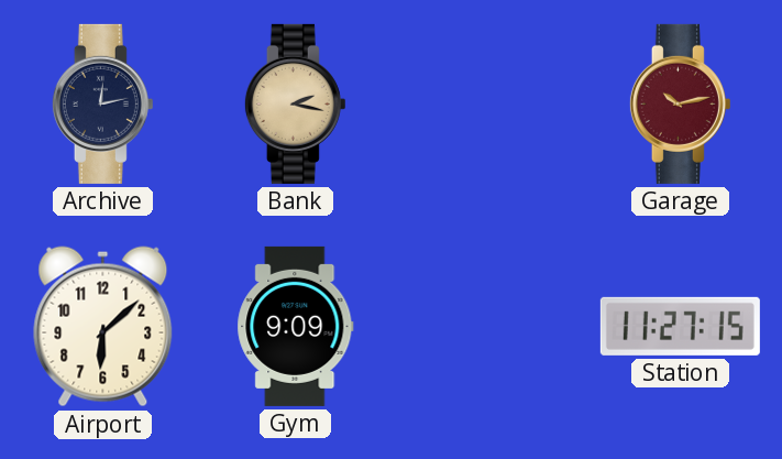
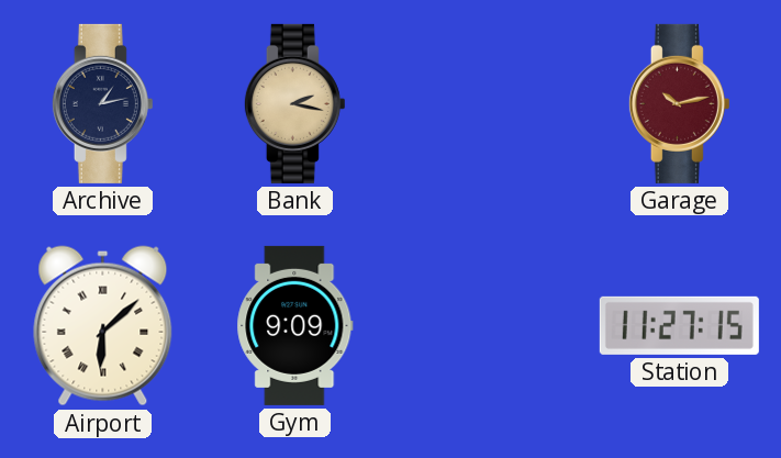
Archive: 12:13 -> 1:13
Airport numerals: Arabic -> Roman
